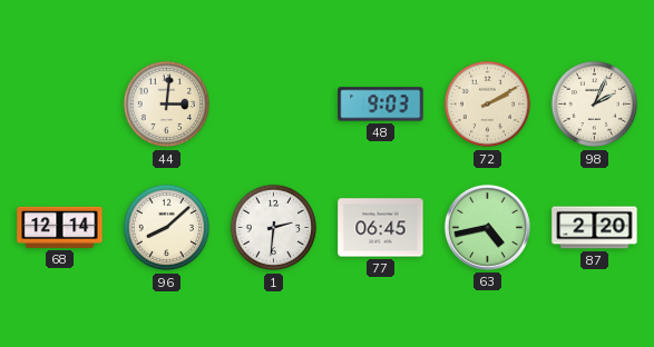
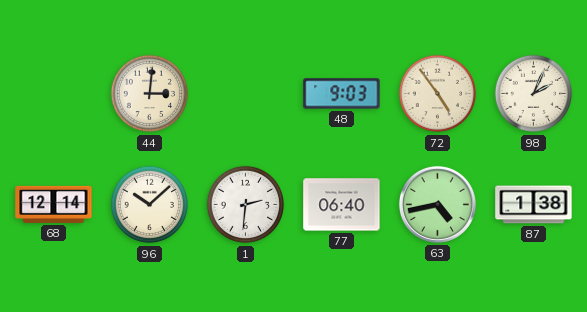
72: 2:10 -> 4:54
96: 8:08 -> 10:08
77: 06:45 -> 06:40
87: 2:20 -> 1:38
